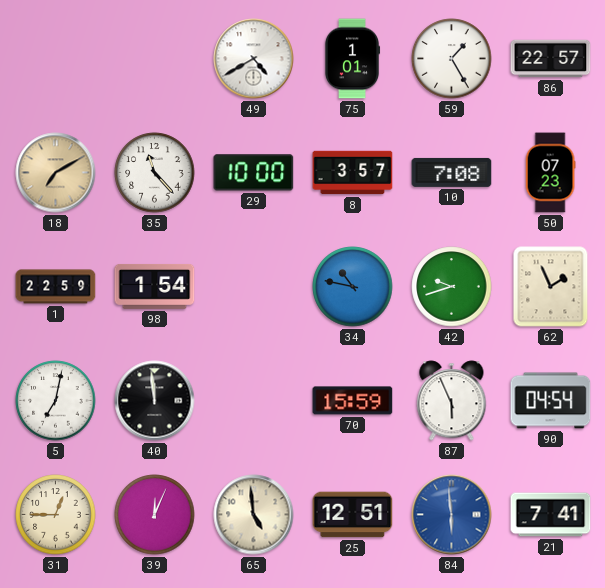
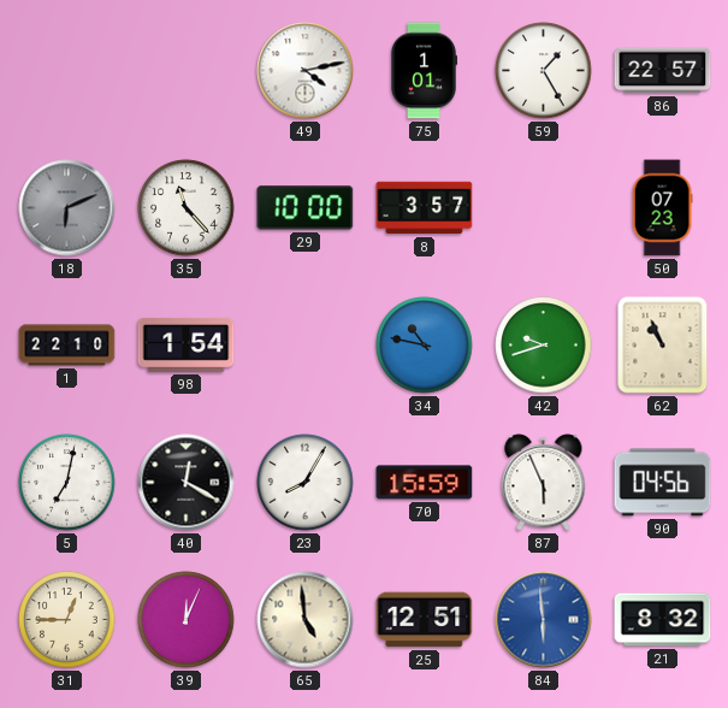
49: 4:40 -> 4:13
18: 7:10 -> 6:11
18 dial: champagne -> grey
10: 7:08 -> none
1: 22:59 -> 22:10
62: 1:56 -> 10:56
40: 11:59 -> 12:20
23: none -> 8:05
90: 04:54 -> 04:56
21: 7:41 -> 8:32
